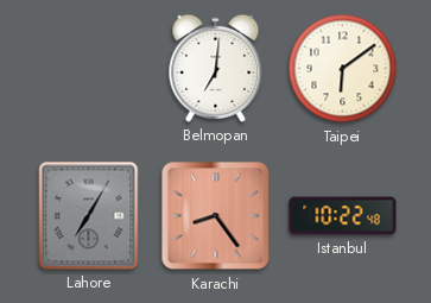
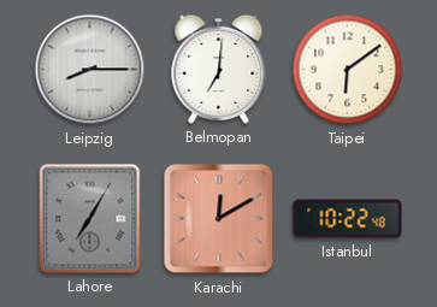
Leipzig: none -> 8:15
Karachi: 8:24 -> 12:10
